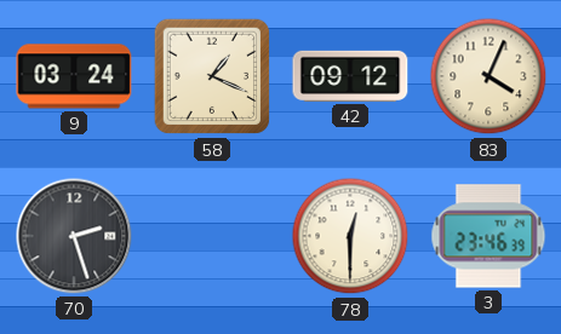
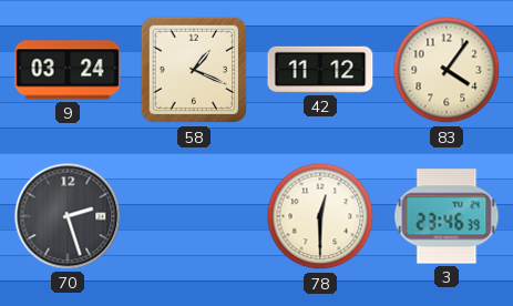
42: 09:12 -> 11:12
83: 4:04 -> 4:06
